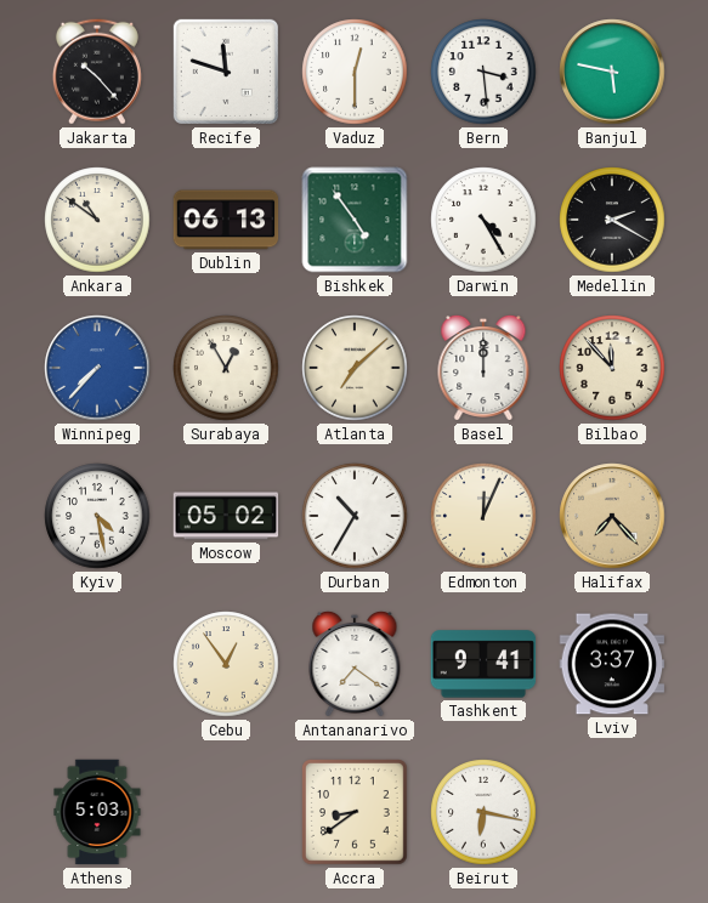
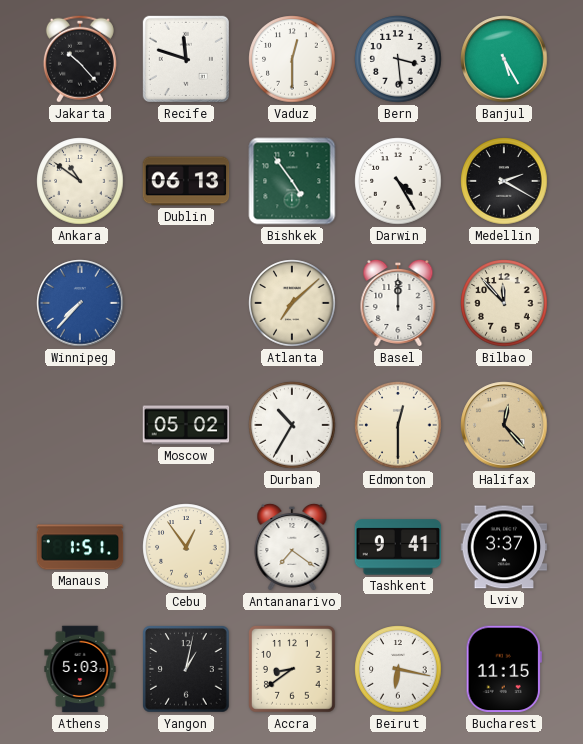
Banjul: 5:47 -> 5:25
Surabaya: 12:55 -> none
Kyiv: 4:28 -> none
Edmonton: 12:04 -> 12:30
Halifax: 7:23 -> 12:23
Manaus: none -> 1:51
Yangon: none -> 1:02
Bucharest: none -> 11:15
